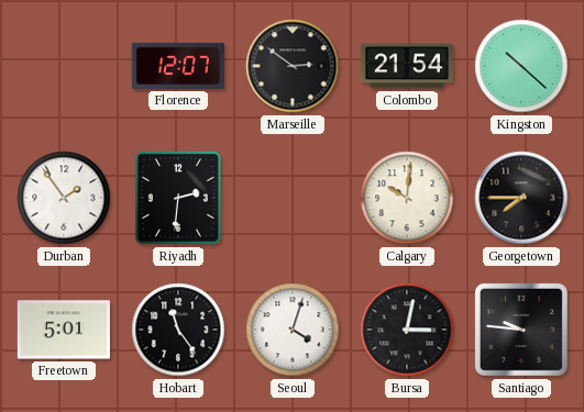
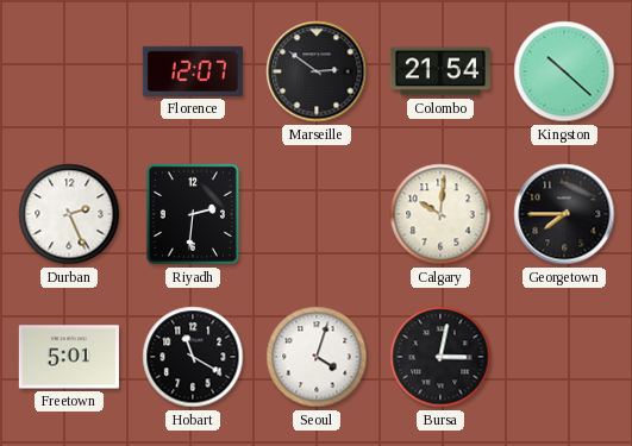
Durban: 1:54 -> 2:26
Hobart: 11:24 -> 11:20
Santiago: 9:46 -> none
